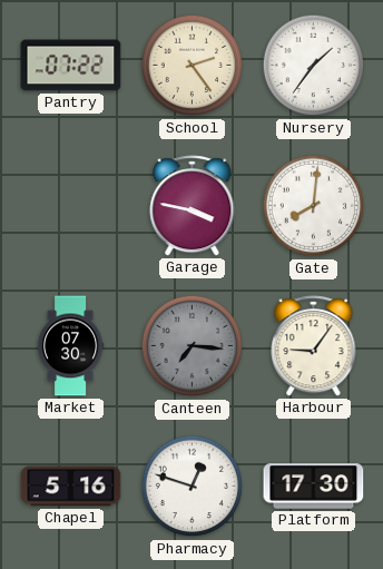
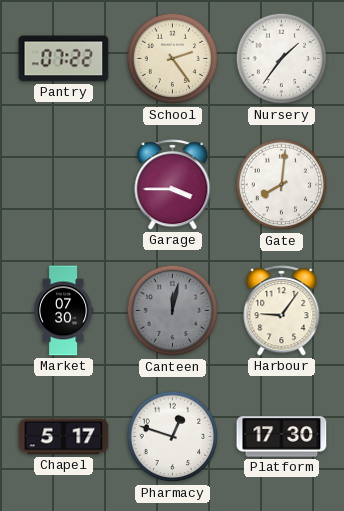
Garage: 3:47 -> 3:45
Canteen: 7:16 -> 12:02
Chapel: 5:16 -> 5:17
